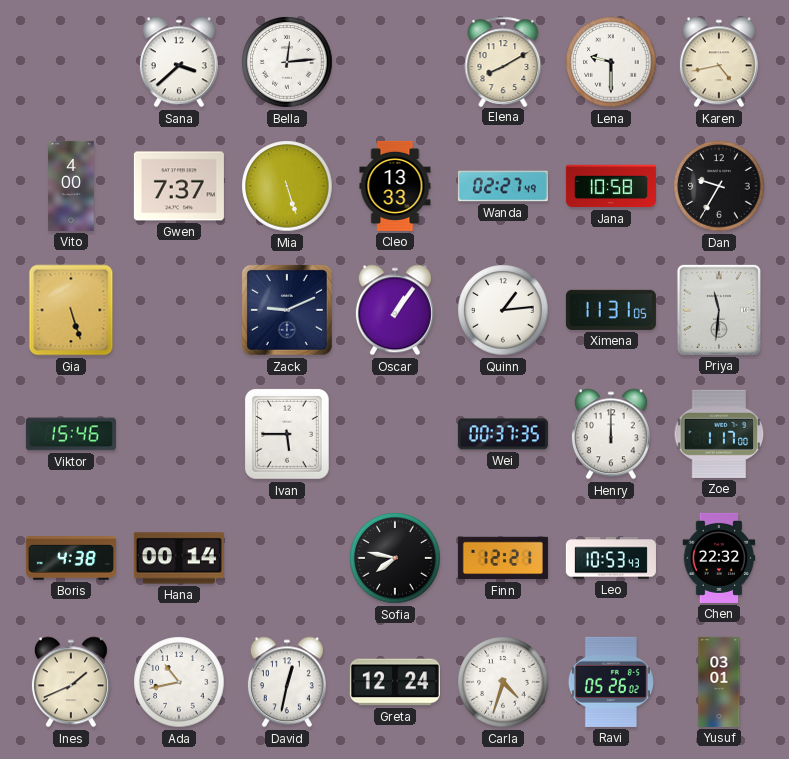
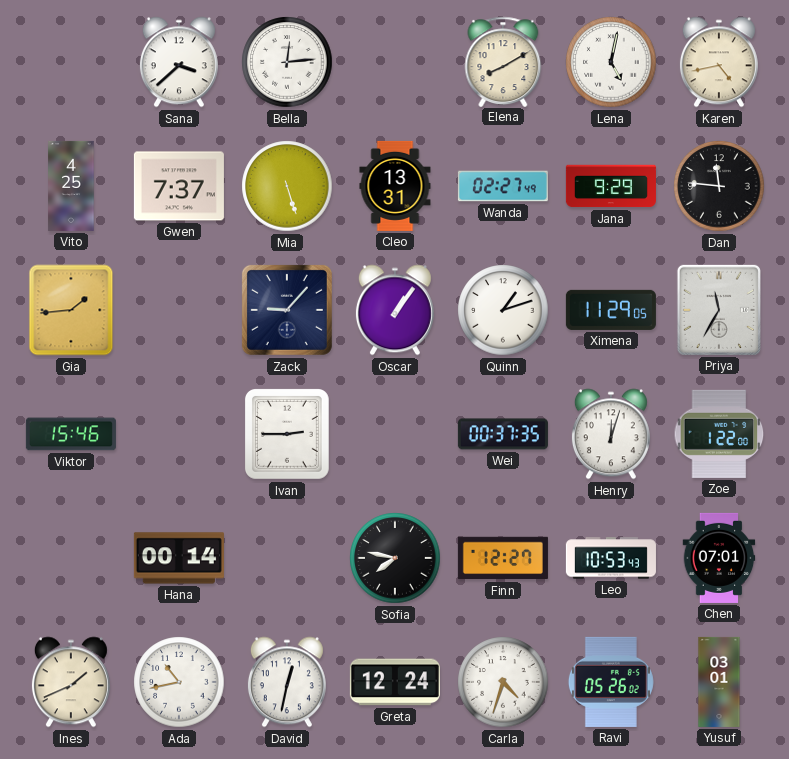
Lena: 9:30 -> 5:02
Vito: 4:00 -> 4:25
Cleo: 13:33 -> 13:31
Jana: 10:58 -> 9:29
Dan: 9:35 -> 11:46
Gia: 5:27 -> 1:44
Zack: 9:11 -> 9:07
Quinn: 1:14 -> 1:12
Ximena: 11:31 -> 11:29
Priya: 11:31 -> 11:35
Ivan: 5:45 -> 2:45
Henry: 12:00 -> 12:03
Zoe: 1:17 -> 1:22
Boris: 4:38 -> none
Finn: 12:21 -> 12:27
Chen: 22:32 -> 07:01
